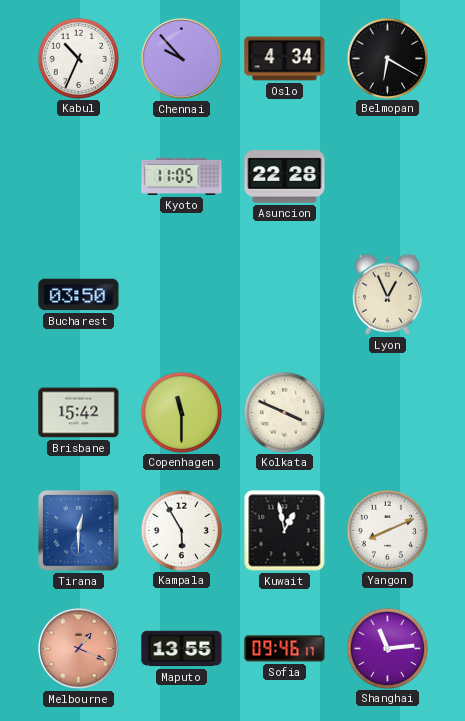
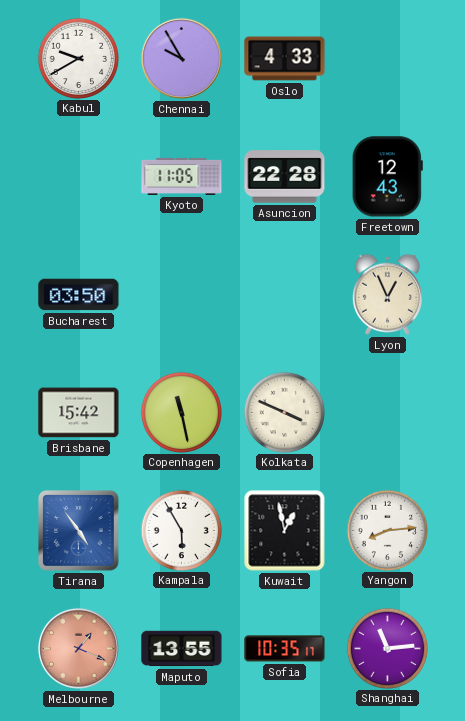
Kabul: 10:34 -> 9:40
Chennai: 9:53 -> 9:55
Oslo: 4:34 -> 4:33
Belmopan: 6:20 -> none
Freetown: none -> 12:43
Copenhagen: 11:30 -> 11:28
Tirana: 12:30 -> 4:54
Yangon: 8:11 -> 8:14
Sofia: 09:46 -> 10:35
